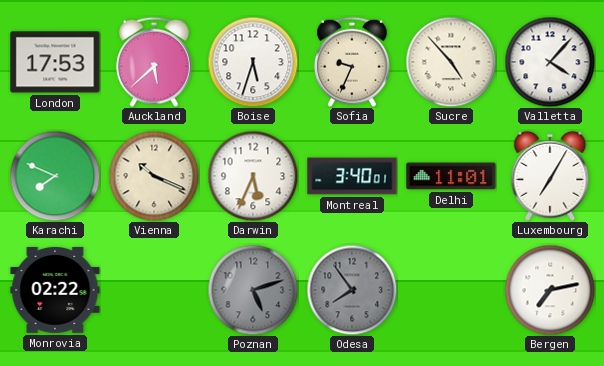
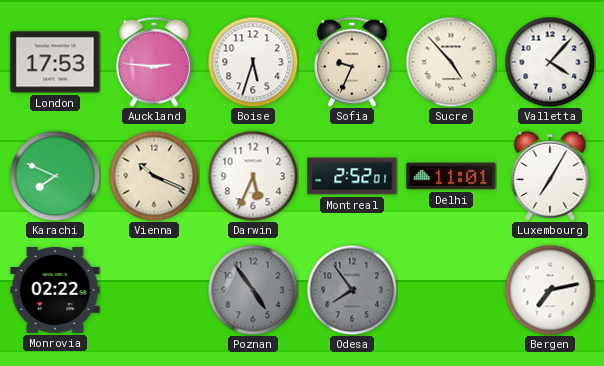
Auckland: 5:38 -> 2:46
Montreal: 3:40 -> 2:52
Poznan: 5:12 -> 4:54
